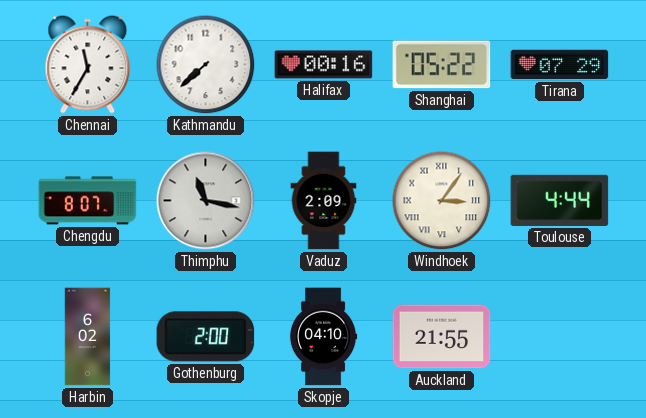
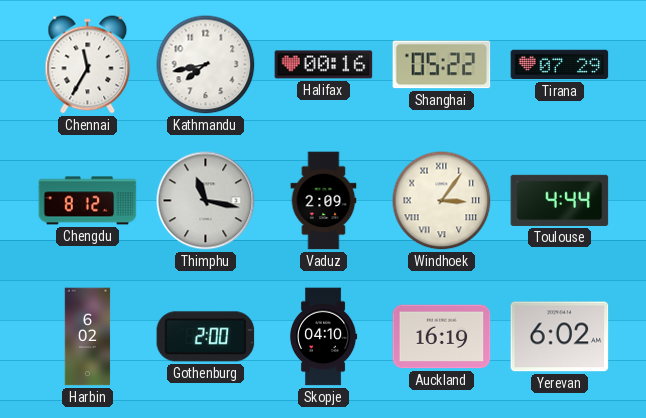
Kathmandu: 7:38 -> 7:43
Chengdu: 8:07 -> 8:12
Auckland: 21:55 -> 16:19
Yerevan: none -> 6:02
